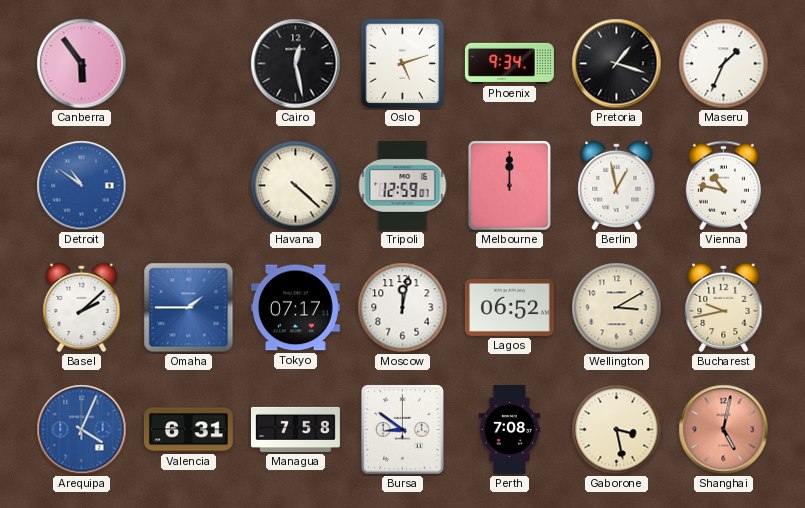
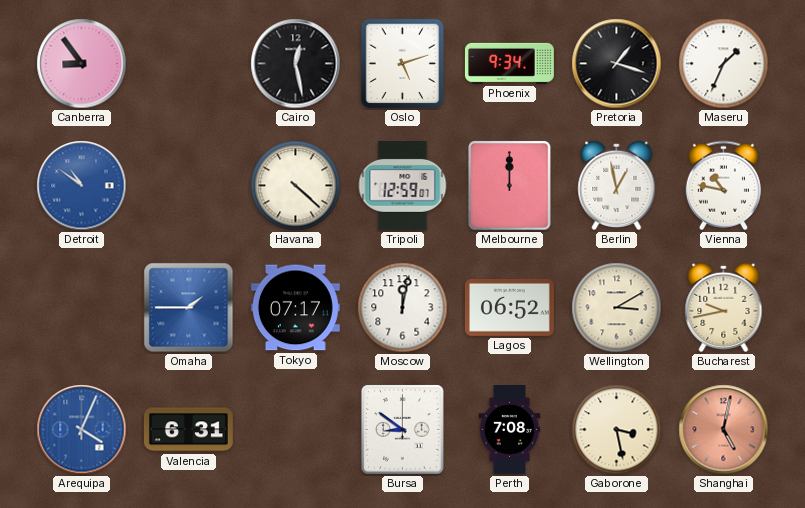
Canberra: 5:54 -> 8:54
Basel: 2:08 -> none
Managua: 7:58 -> none
